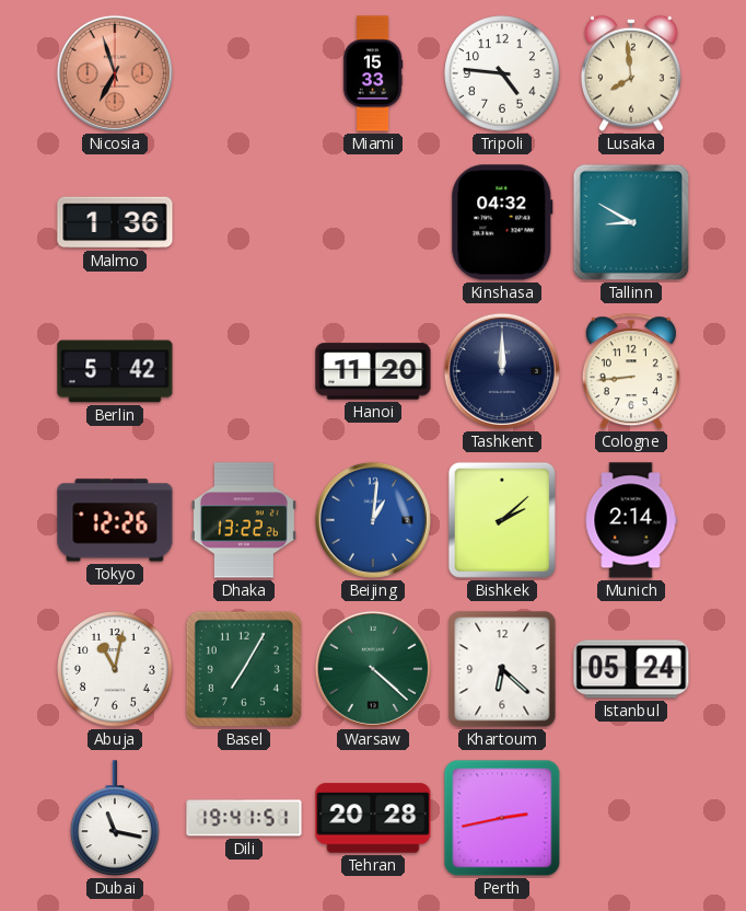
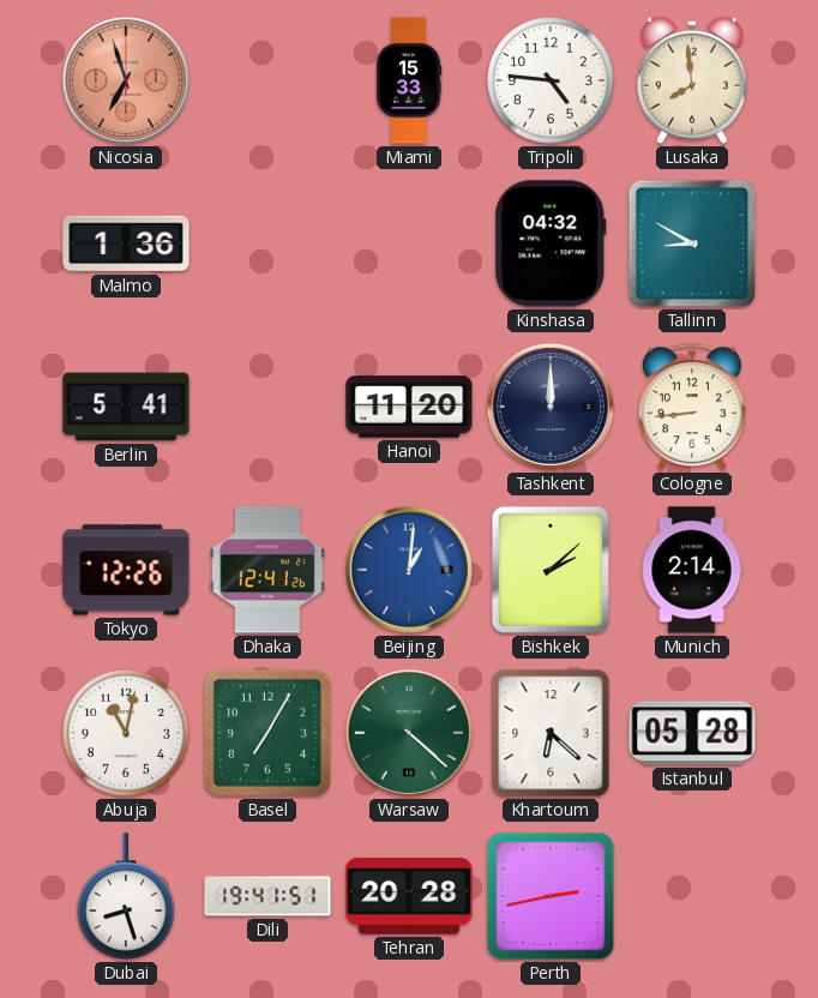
Berlin: 5:42 -> 5:41
Dhaka: 13:22 -> 12:41
Istanbul: 05:24 -> 05:28
Dubai: 11:17 -> 8:27
